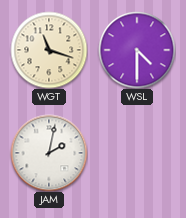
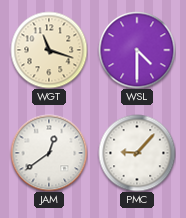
JAM: 2:02 -> 12:39
PMC: none -> 9:07
